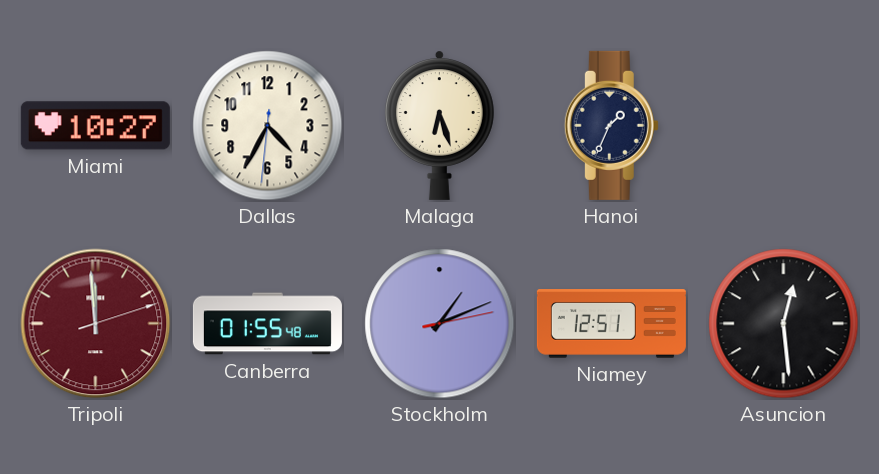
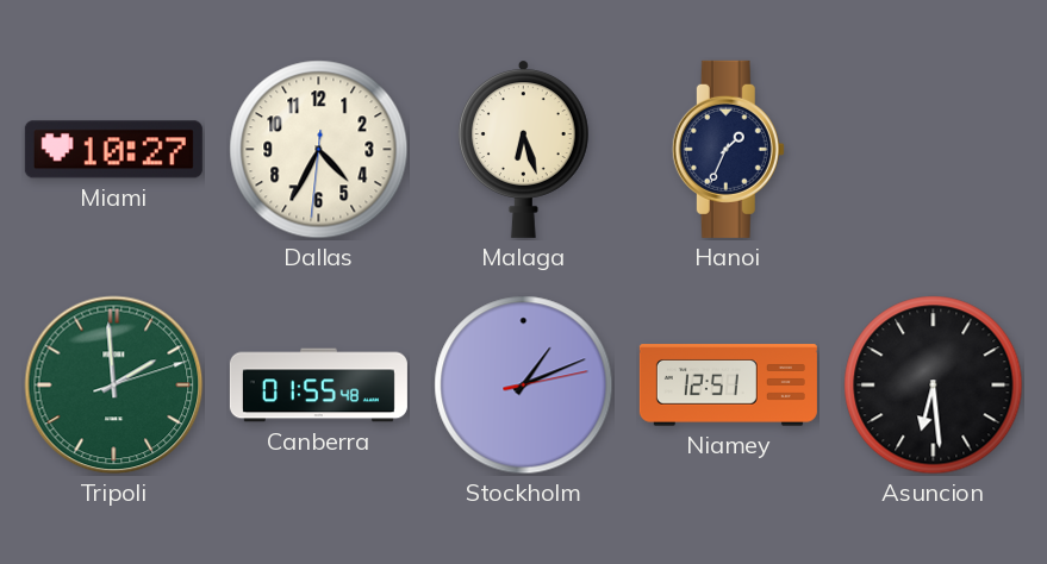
Tripoli: 11:59 -> 1:59
Tripoli dial: burgundy -> green
Asuncion: 12:29 -> 6:29
